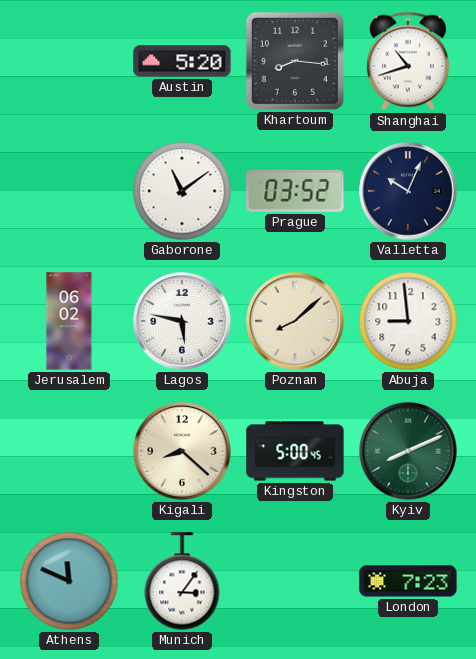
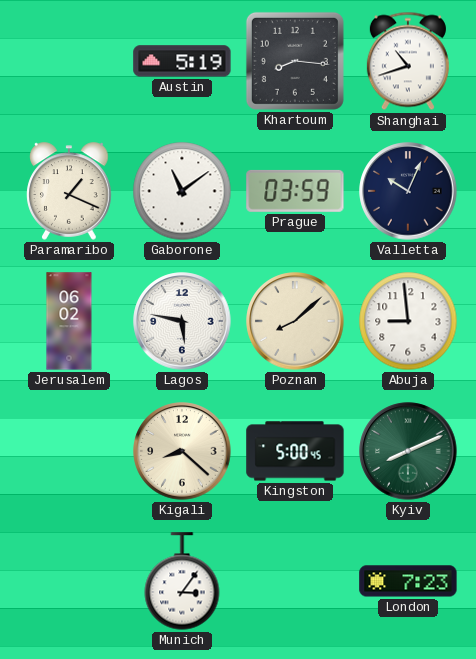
Austin: 5:20 -> 5:19
Paramaribo: none -> 1:19
Prague: 03:52 -> 03:59
Athens: 11:49 -> none
